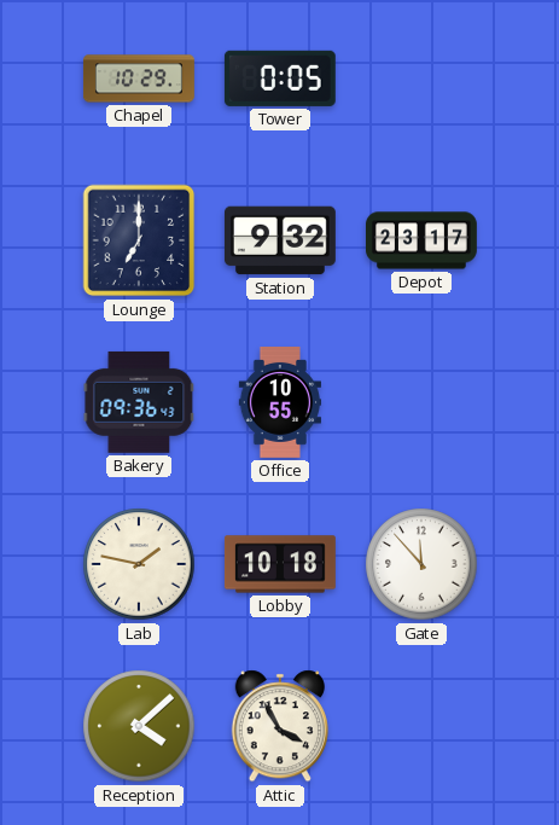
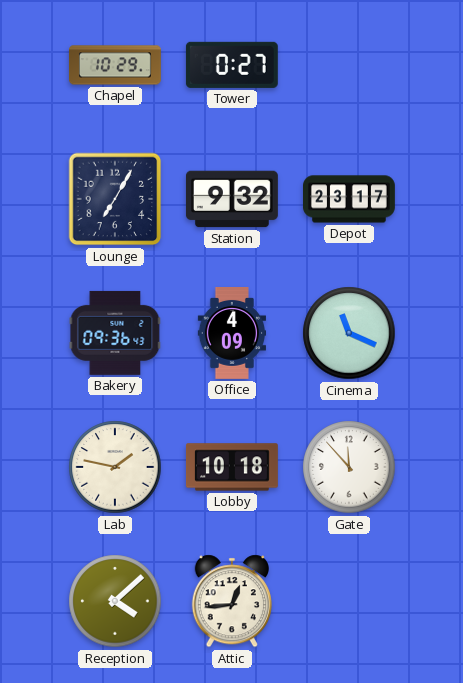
Tower: 0:05 -> 0:27
Lounge: 7:00 -> 7:05
Office: 10:55 -> 4:09
Cinema: none -> 11:19
Attic: 3:55 -> 12:44
